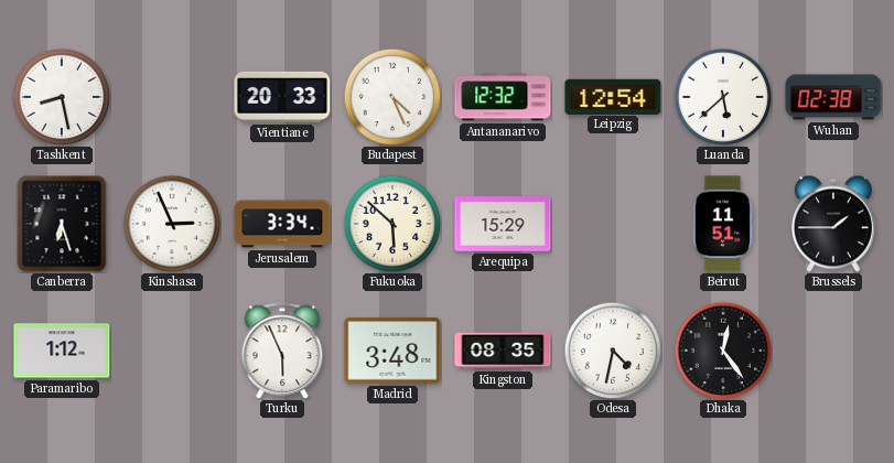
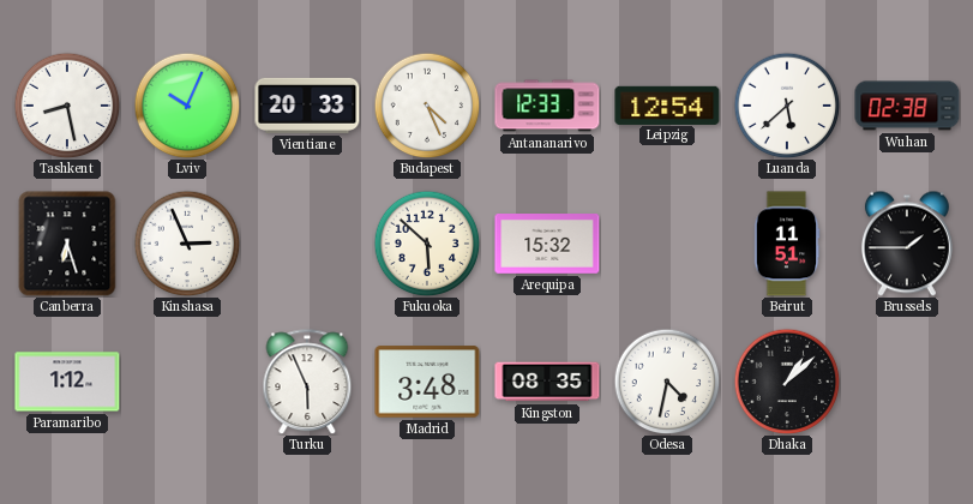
Lviv: none -> 10:04
Antananarivo: 12:32 -> 12:33
Jerusalem: 3:34 -> none
Arequipa: 15:29 -> 15:32
Dhaka: 12:24 -> 1:08
